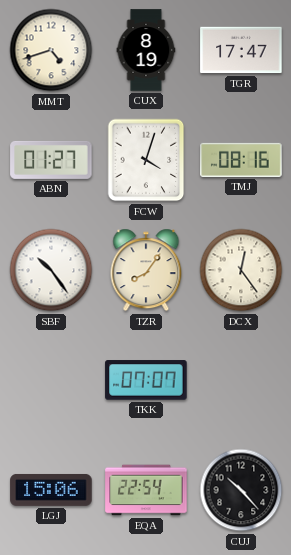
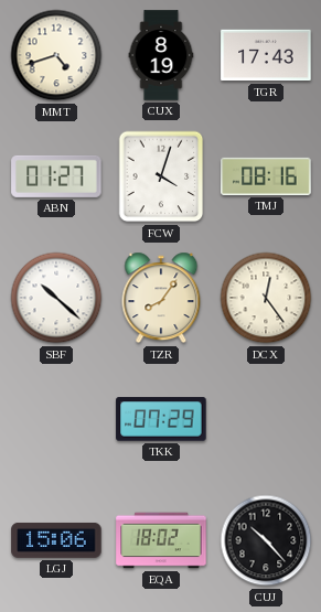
TGR: 17:47 -> 17:43
SBF: 10:24 -> 10:22
TKK: 07:07 -> 07:29
EQA: 22:54 -> 18:02
